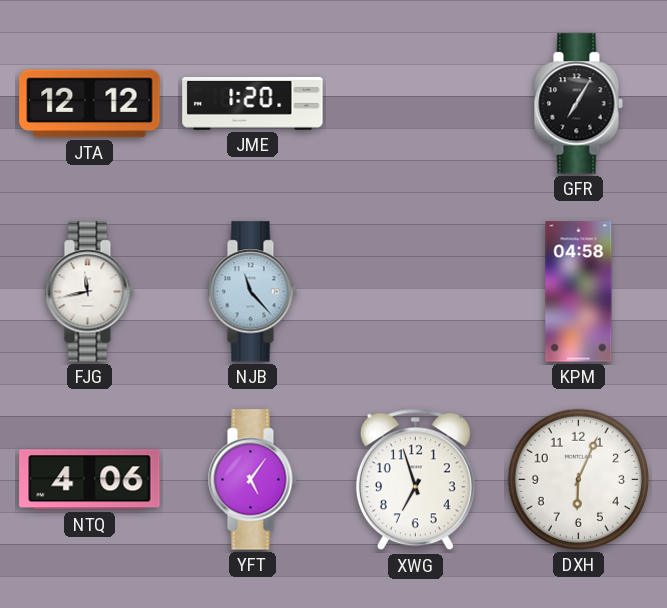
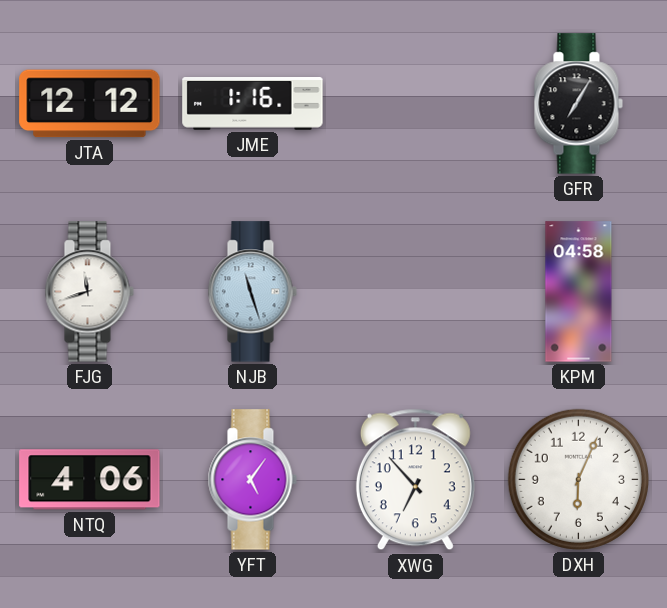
JME: 1:20 -> 1:16
FJG: 11:43 -> 11:42
NJB: 11:23 -> 11:27
XWG: 6:57 -> 6:53
